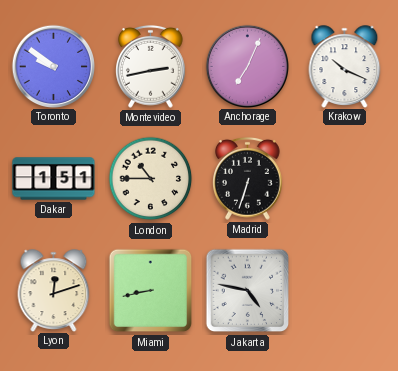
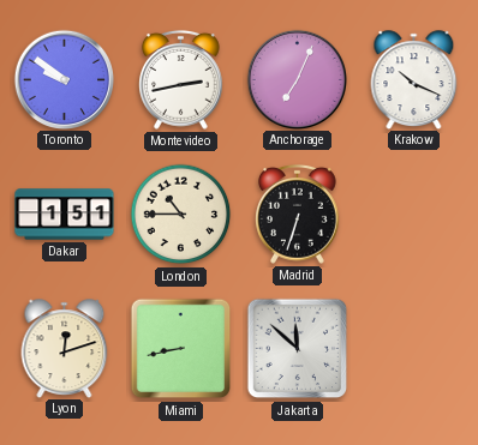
Jakarta: 4:47 -> 11:52
